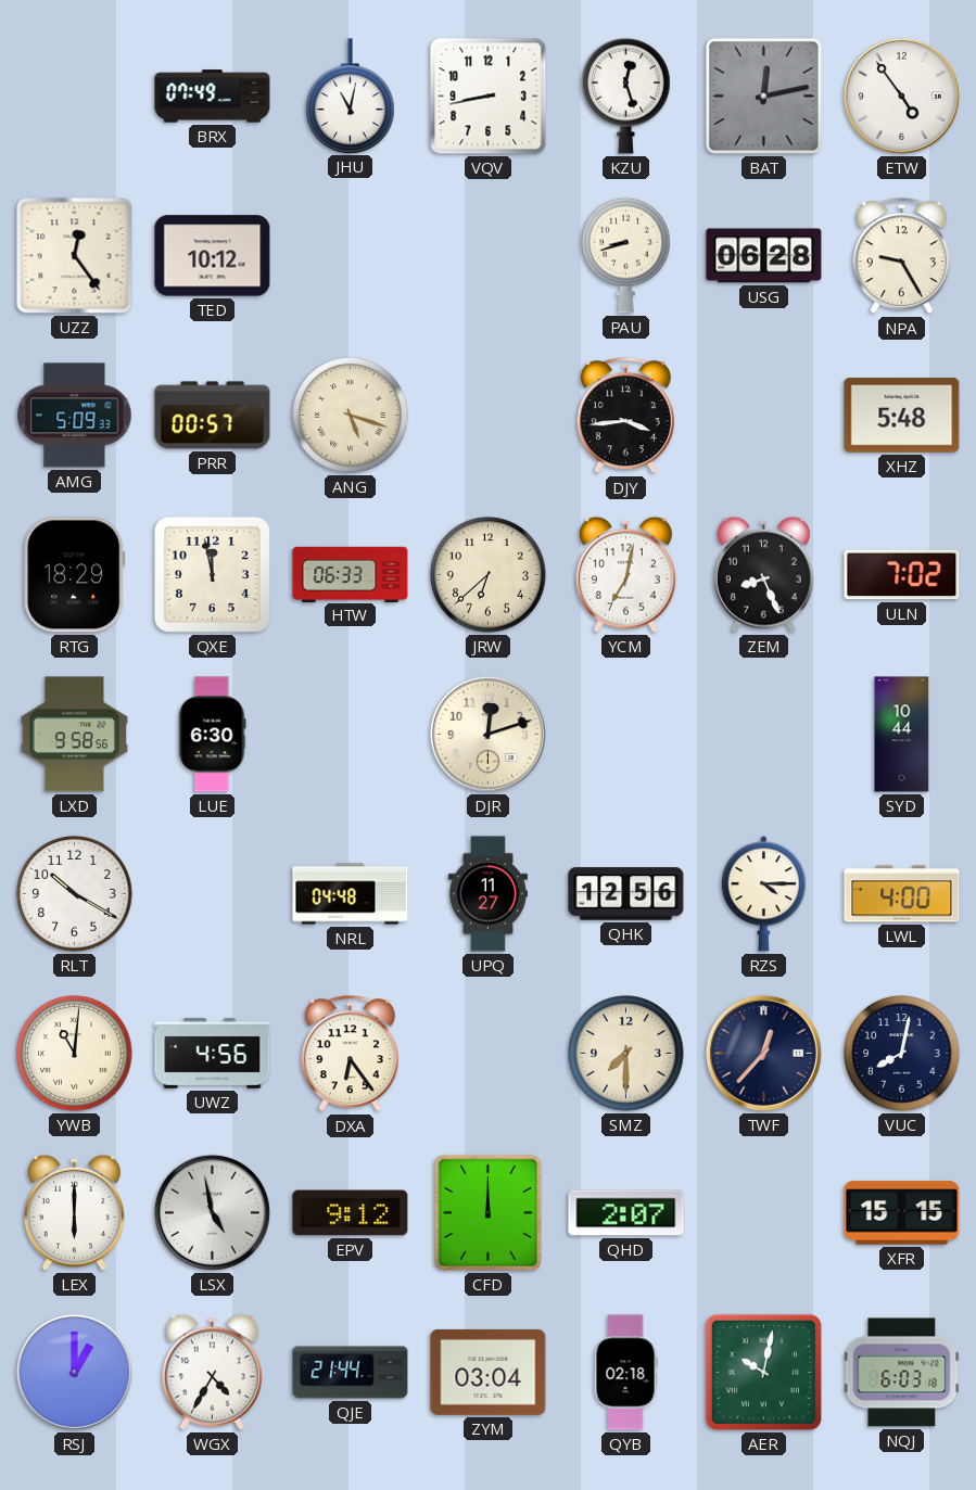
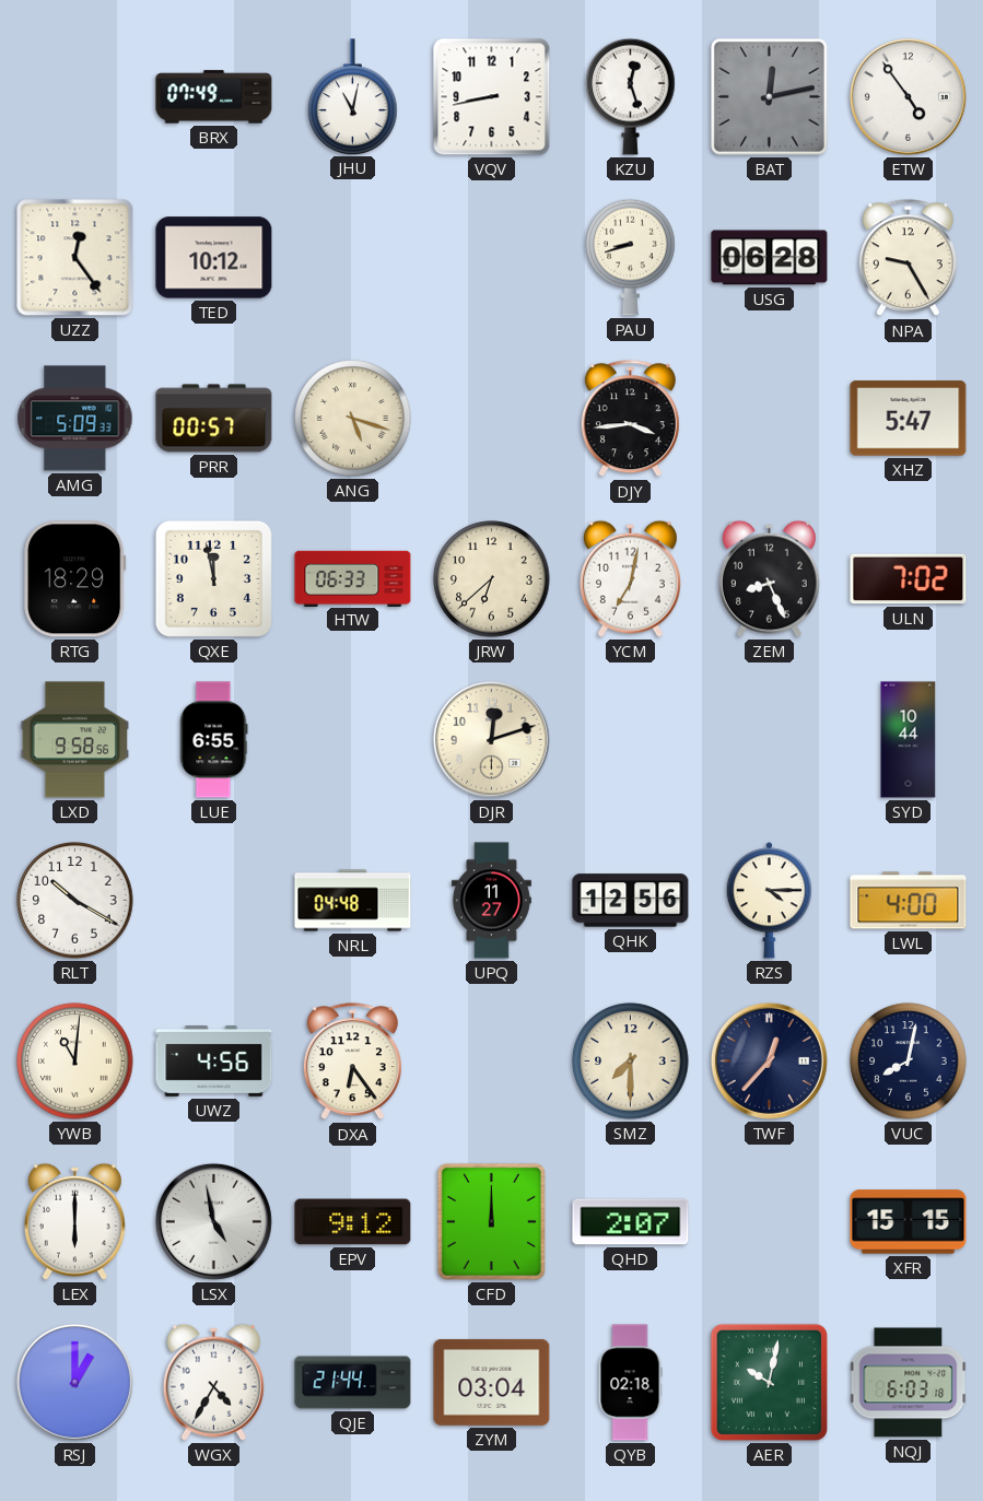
XHZ: 5:48 -> 5:47
LUE: 6:30 -> 6:55
